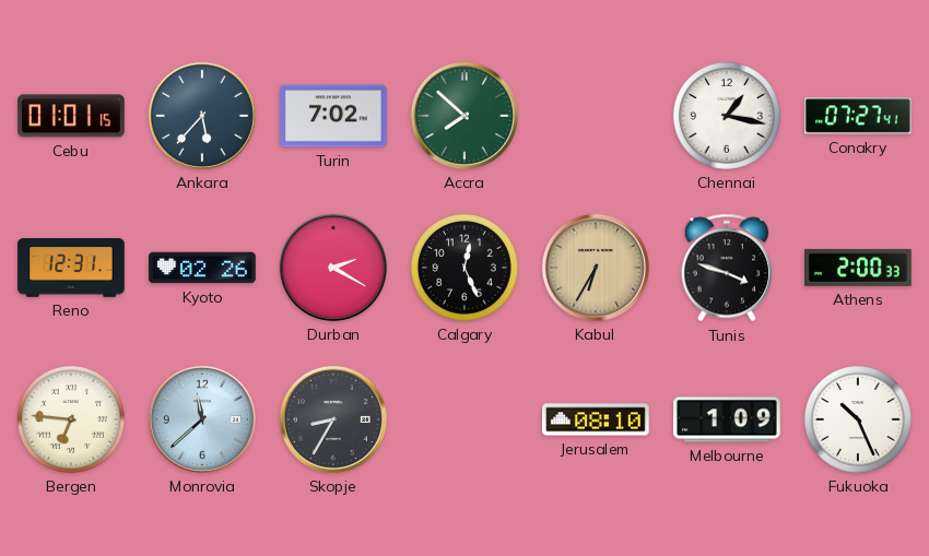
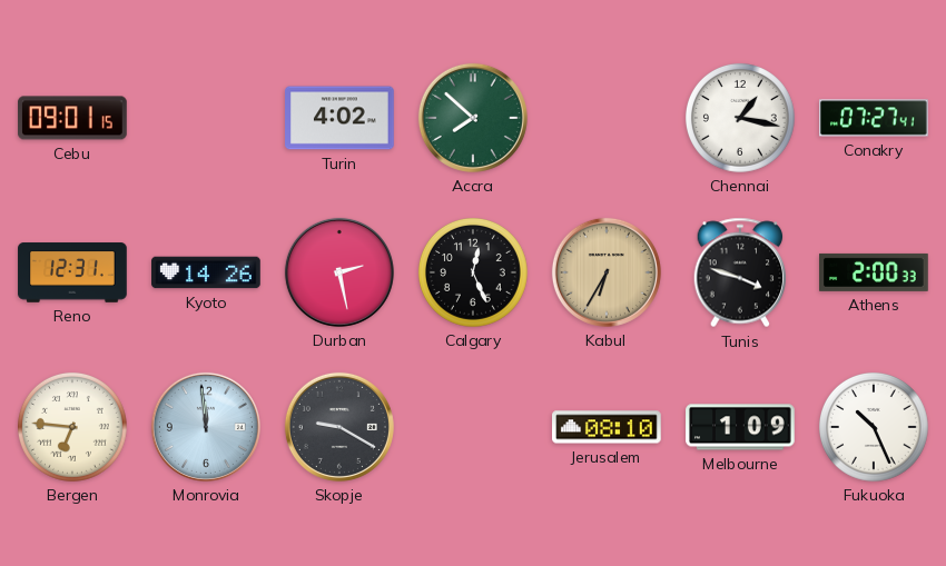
Cebu: 01:01 -> 09:01
Ankara: 5:37 -> none
Turin: 7:02 -> 4:02
Kyoto: 02:26 -> 14:26
Durban: 2:20 -> 2:28
Monrovia: 11:38 -> 11:59
Skopje: 8:35 -> 9:20
